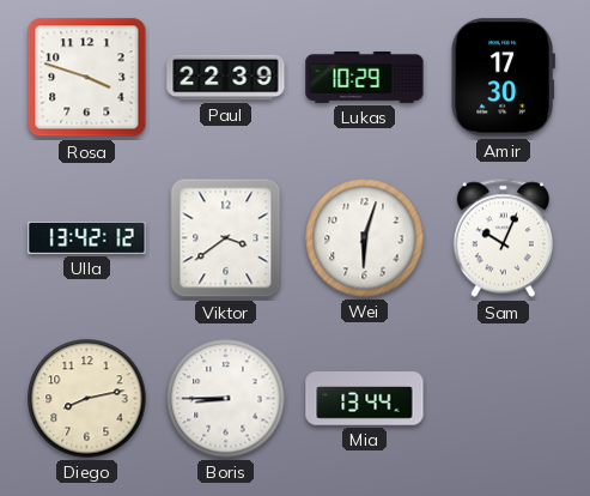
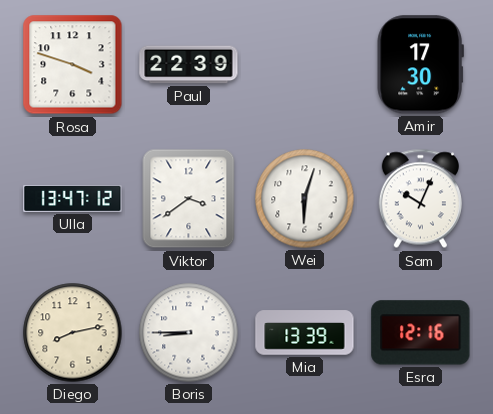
Lukas: 10:29 -> none
Ulla: 13:42 -> 13:47
Mia: 13:44 -> 13:39
Esra: none -> 12:16
